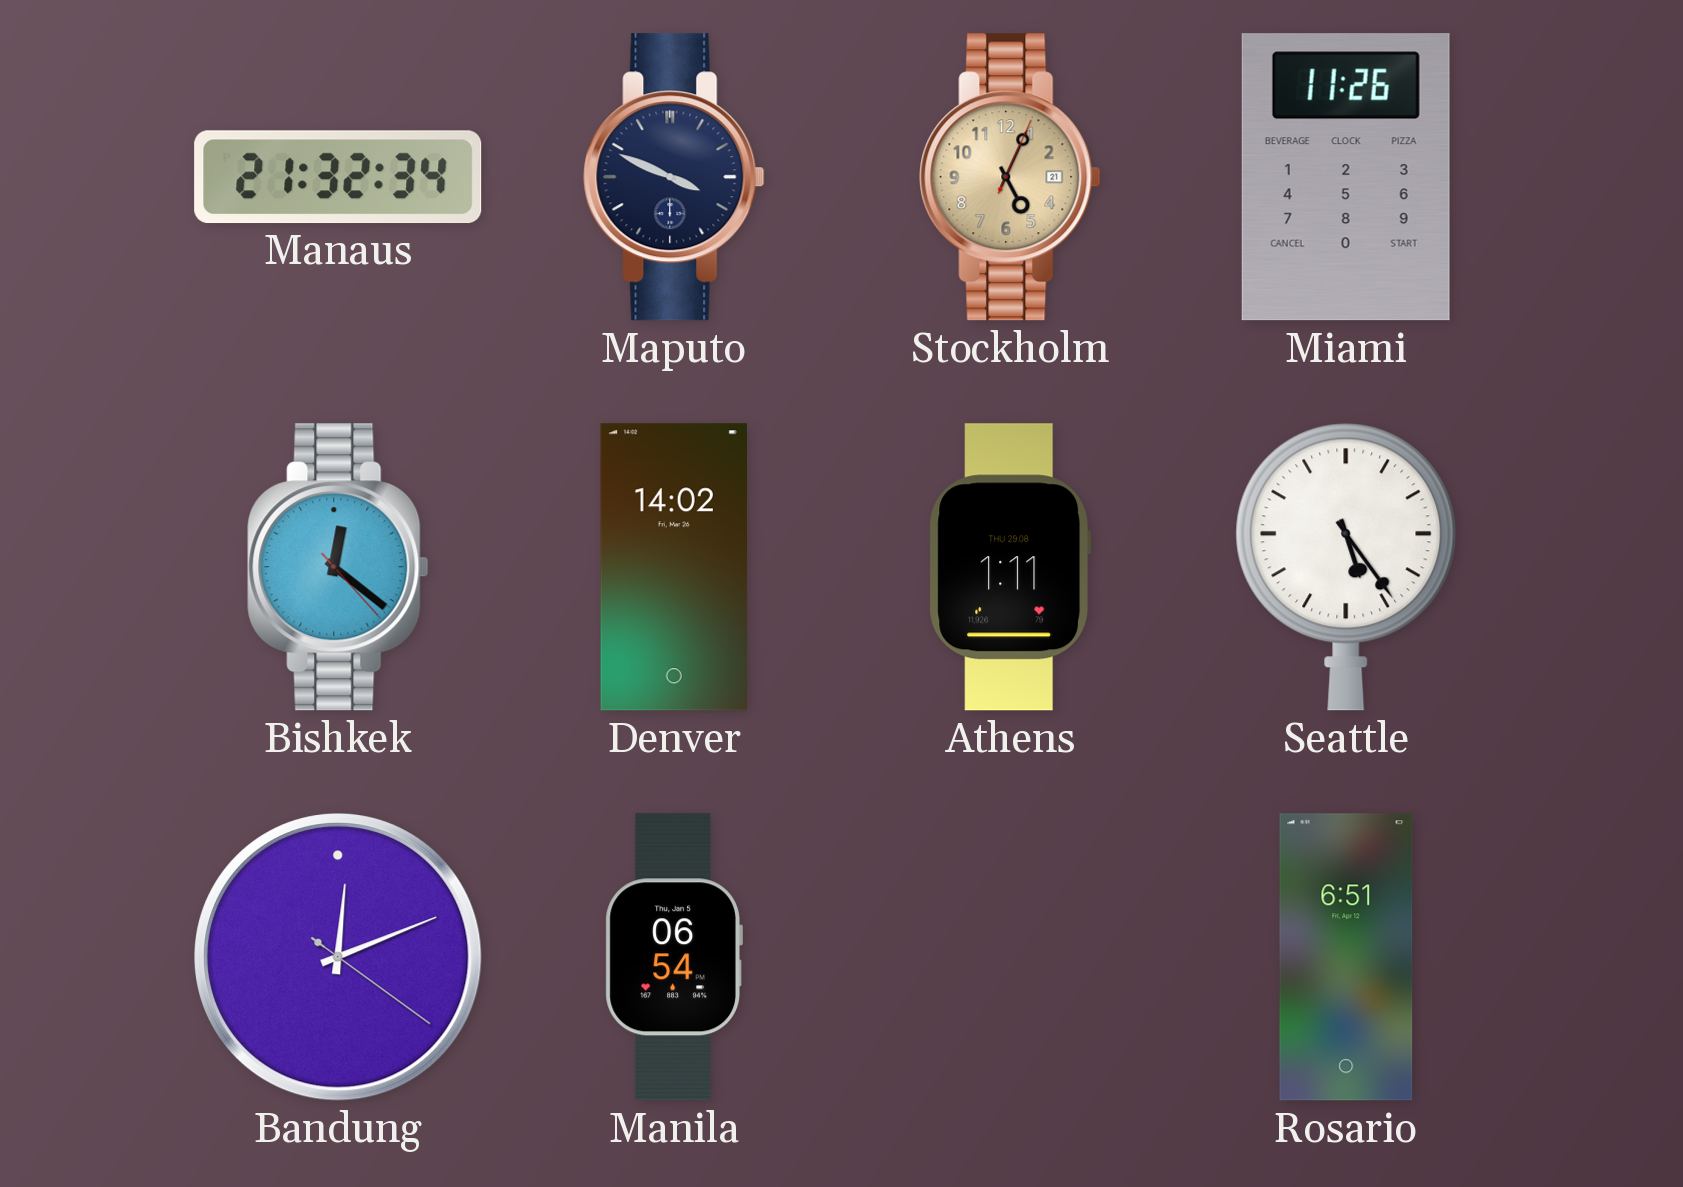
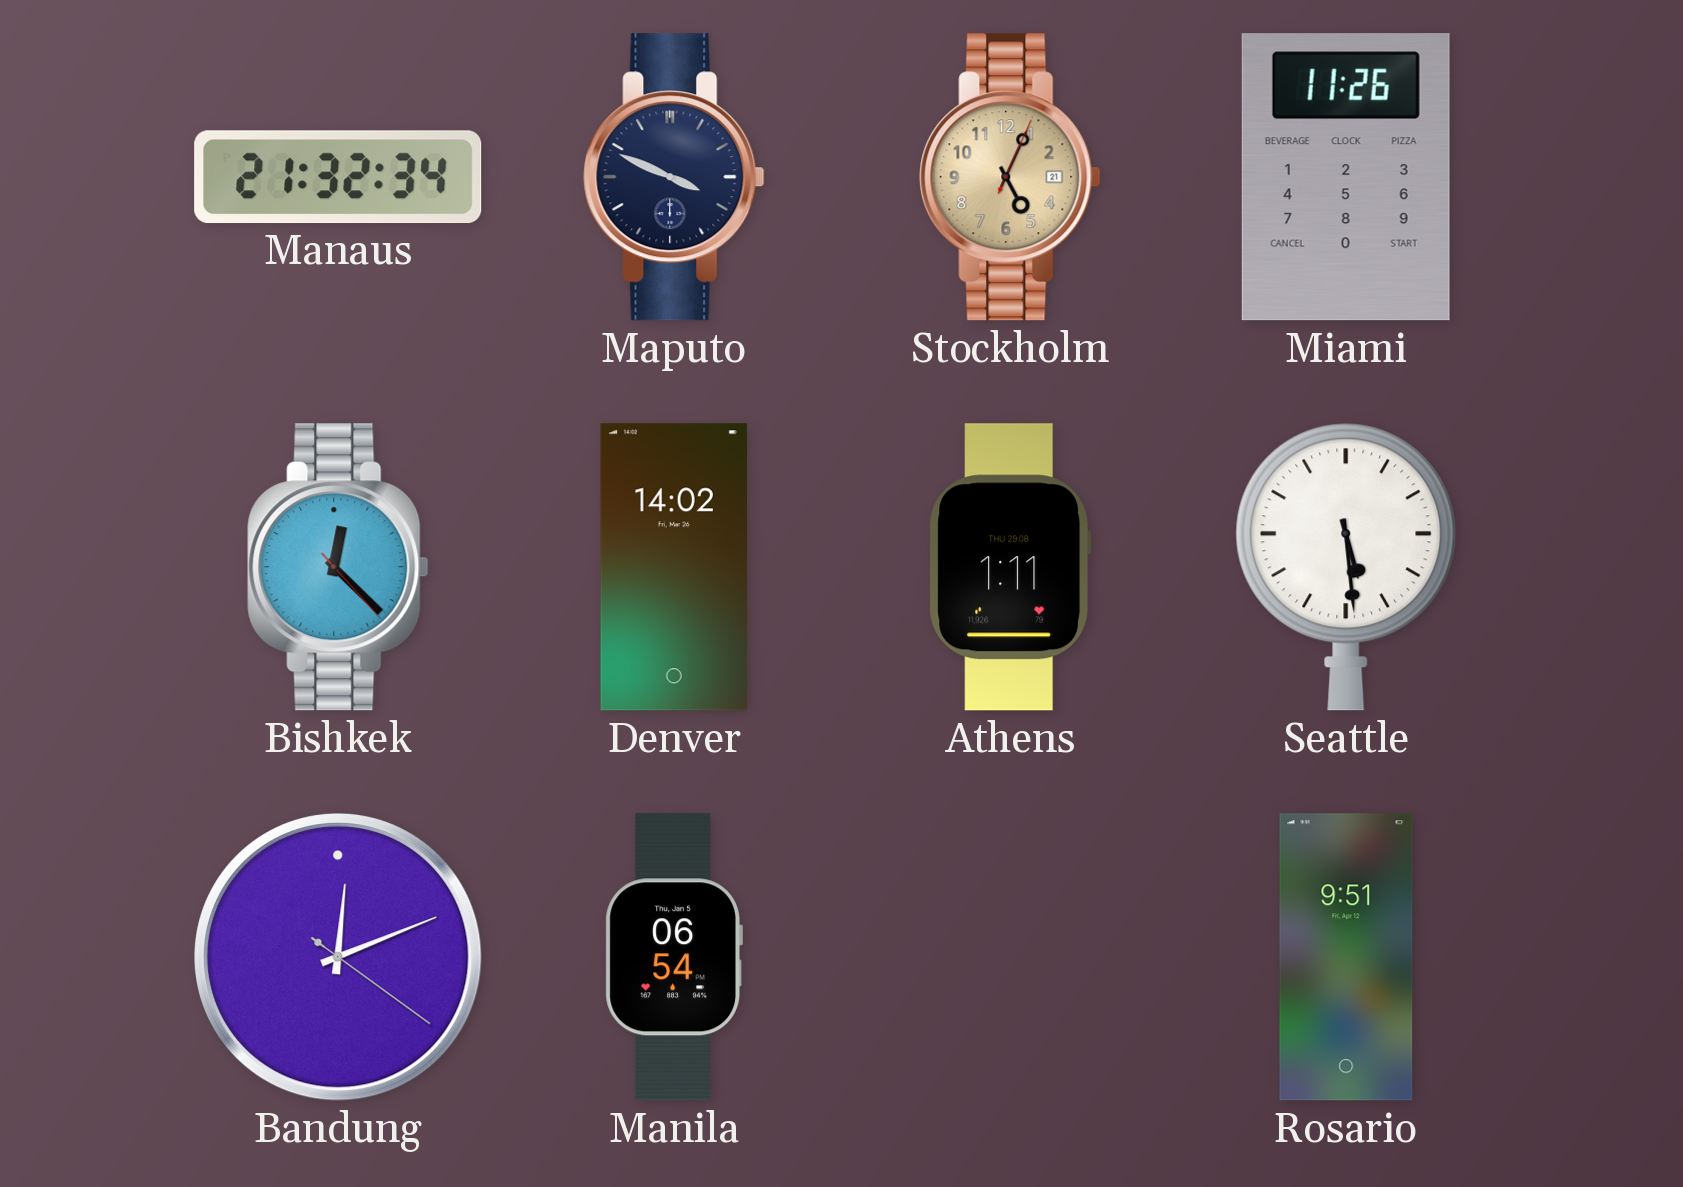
Bishkek: 12:21 -> 12:22
Seattle: 5:24 -> 5:29
Rosario: 6:51 -> 9:51
